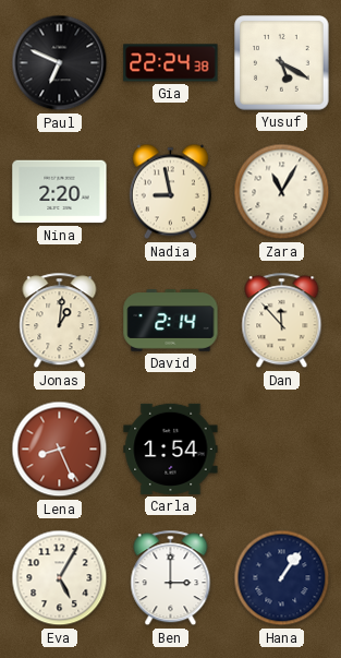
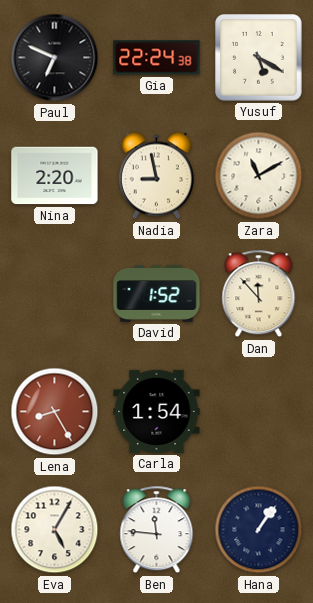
Zara: 11:05 -> 11:10
Jonas: 1:01 -> none
David: 2:14 -> 1:52
Lena: 8:26 -> 8:25
Ben: 3:00 -> 11:46
